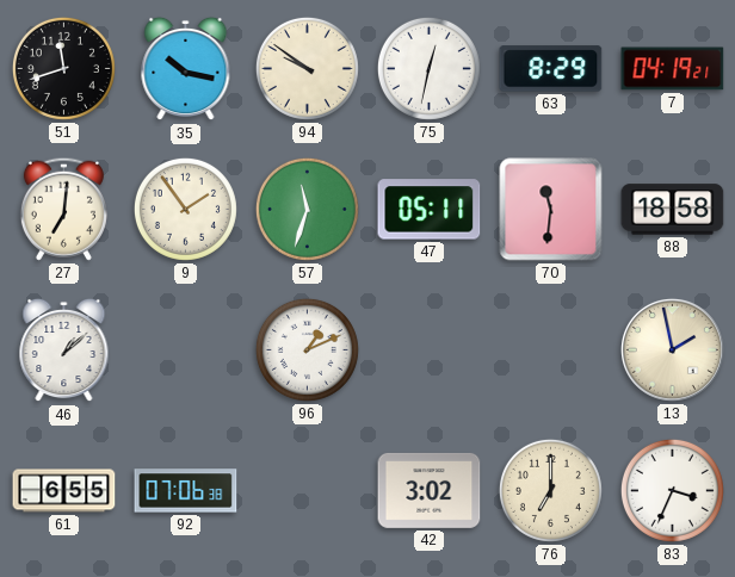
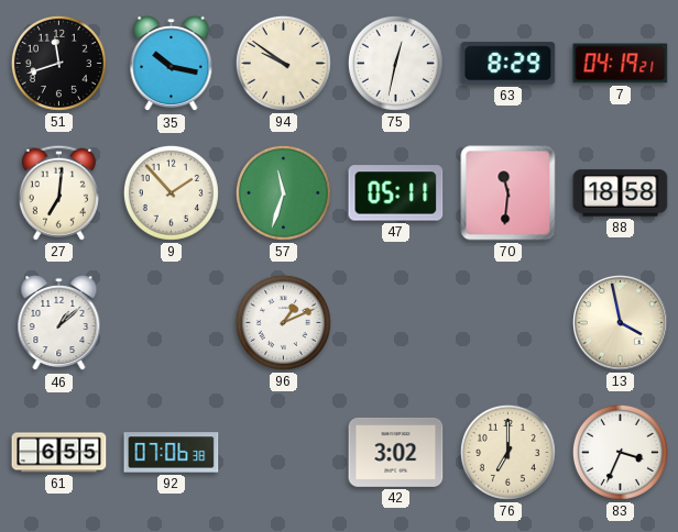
9: 1:54 -> 1:53
13: 1:58 -> 3:58
